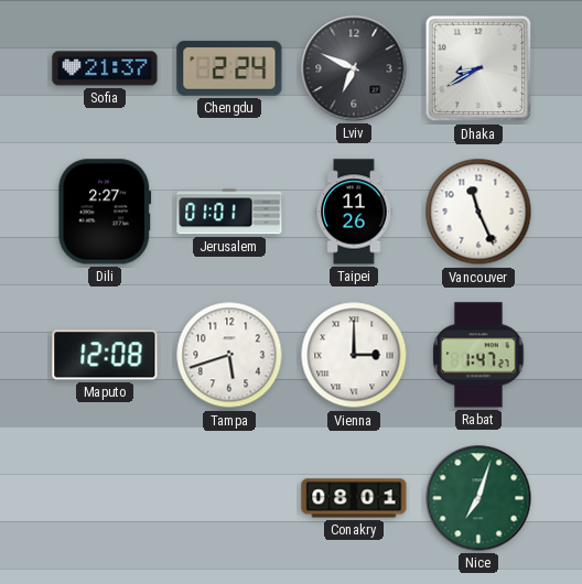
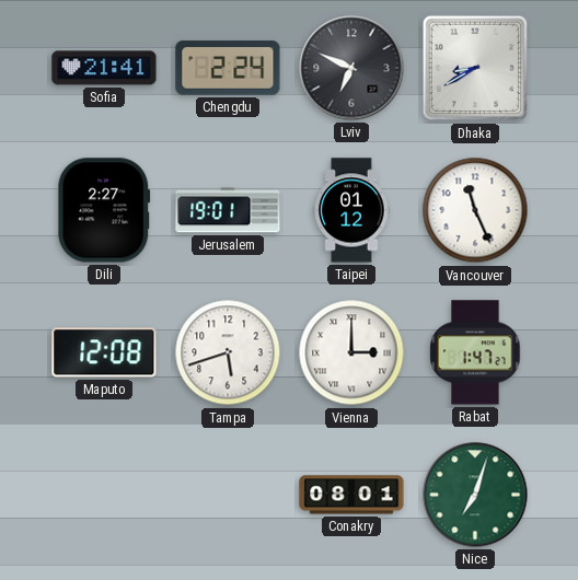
Sofia: 21:37 -> 21:41
Jerusalem: 01:01 -> 19:01
Taipei: 11:26 -> 01:12
